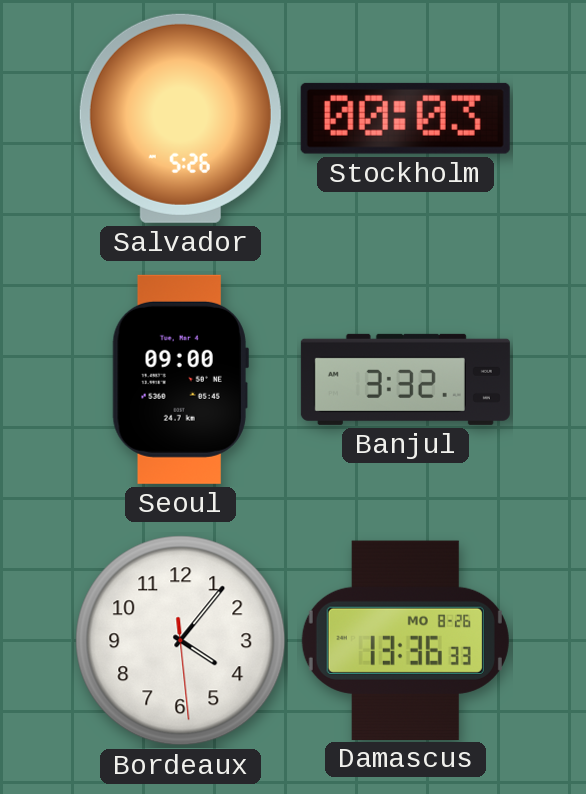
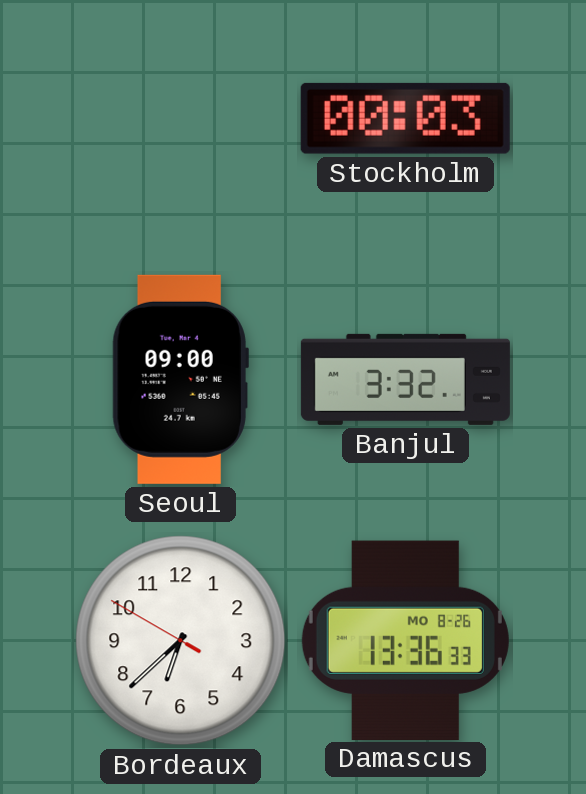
Salvador: 5:26 -> none
Bordeaux: 4:06 -> 6:37
